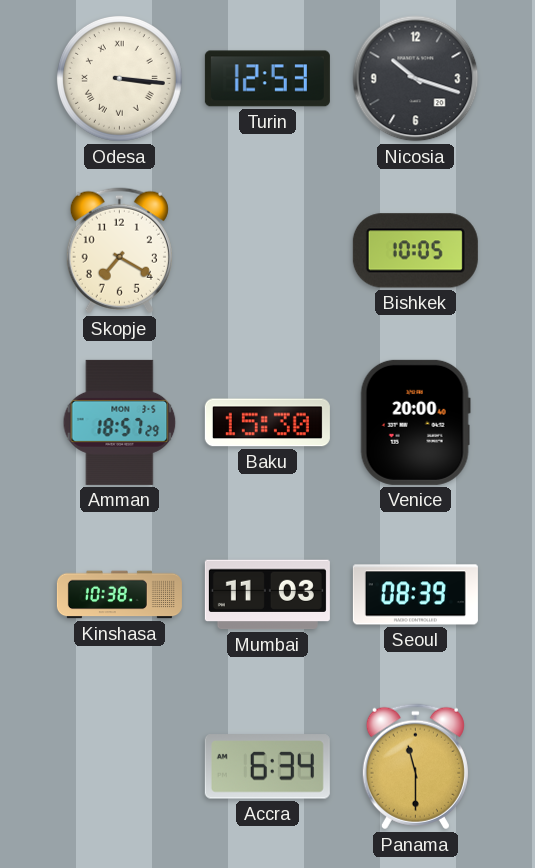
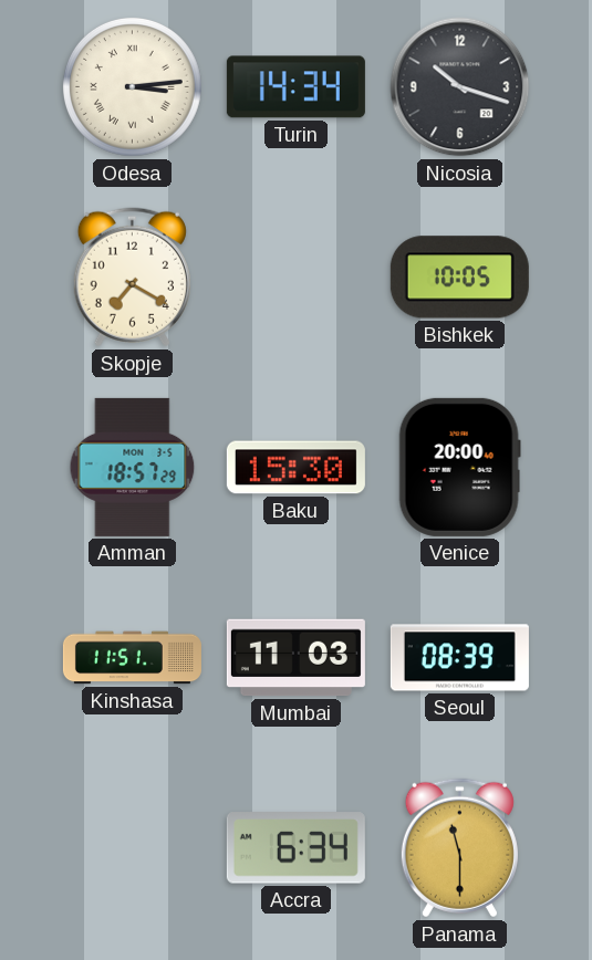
Odesa: 3:16 -> 3:14
Turin: 12:53 -> 14:34
Kinshasa: 10:38 -> 11:51
